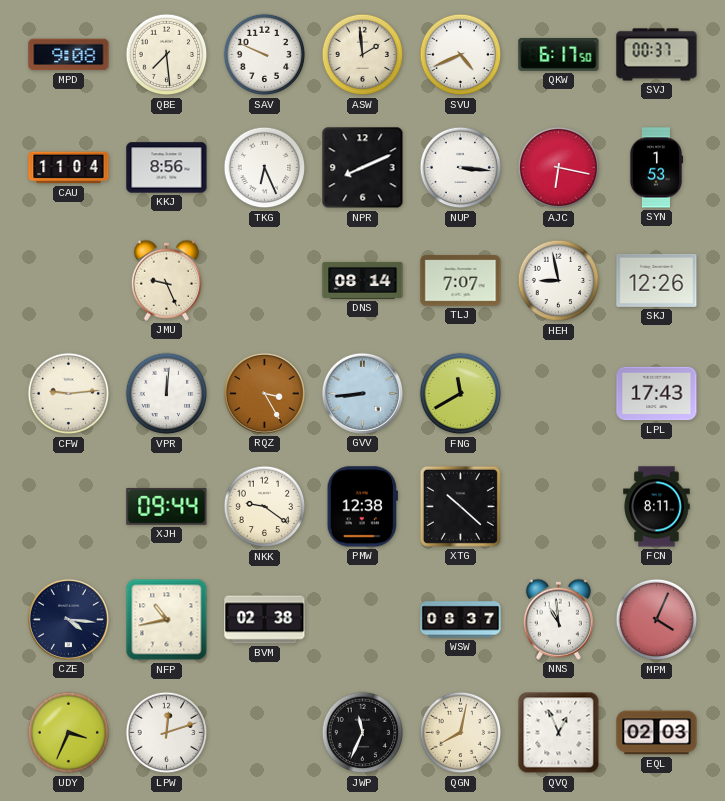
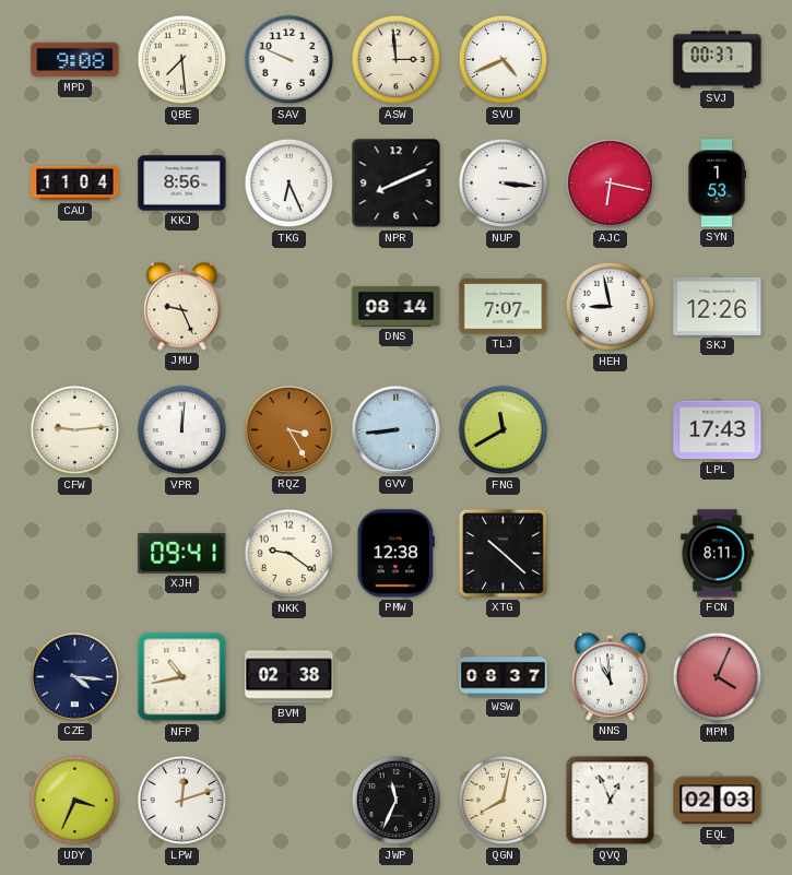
ASW: 1:59 -> 2:59
QKW: 6:17 -> none
XJH: 09:44 -> 09:41
